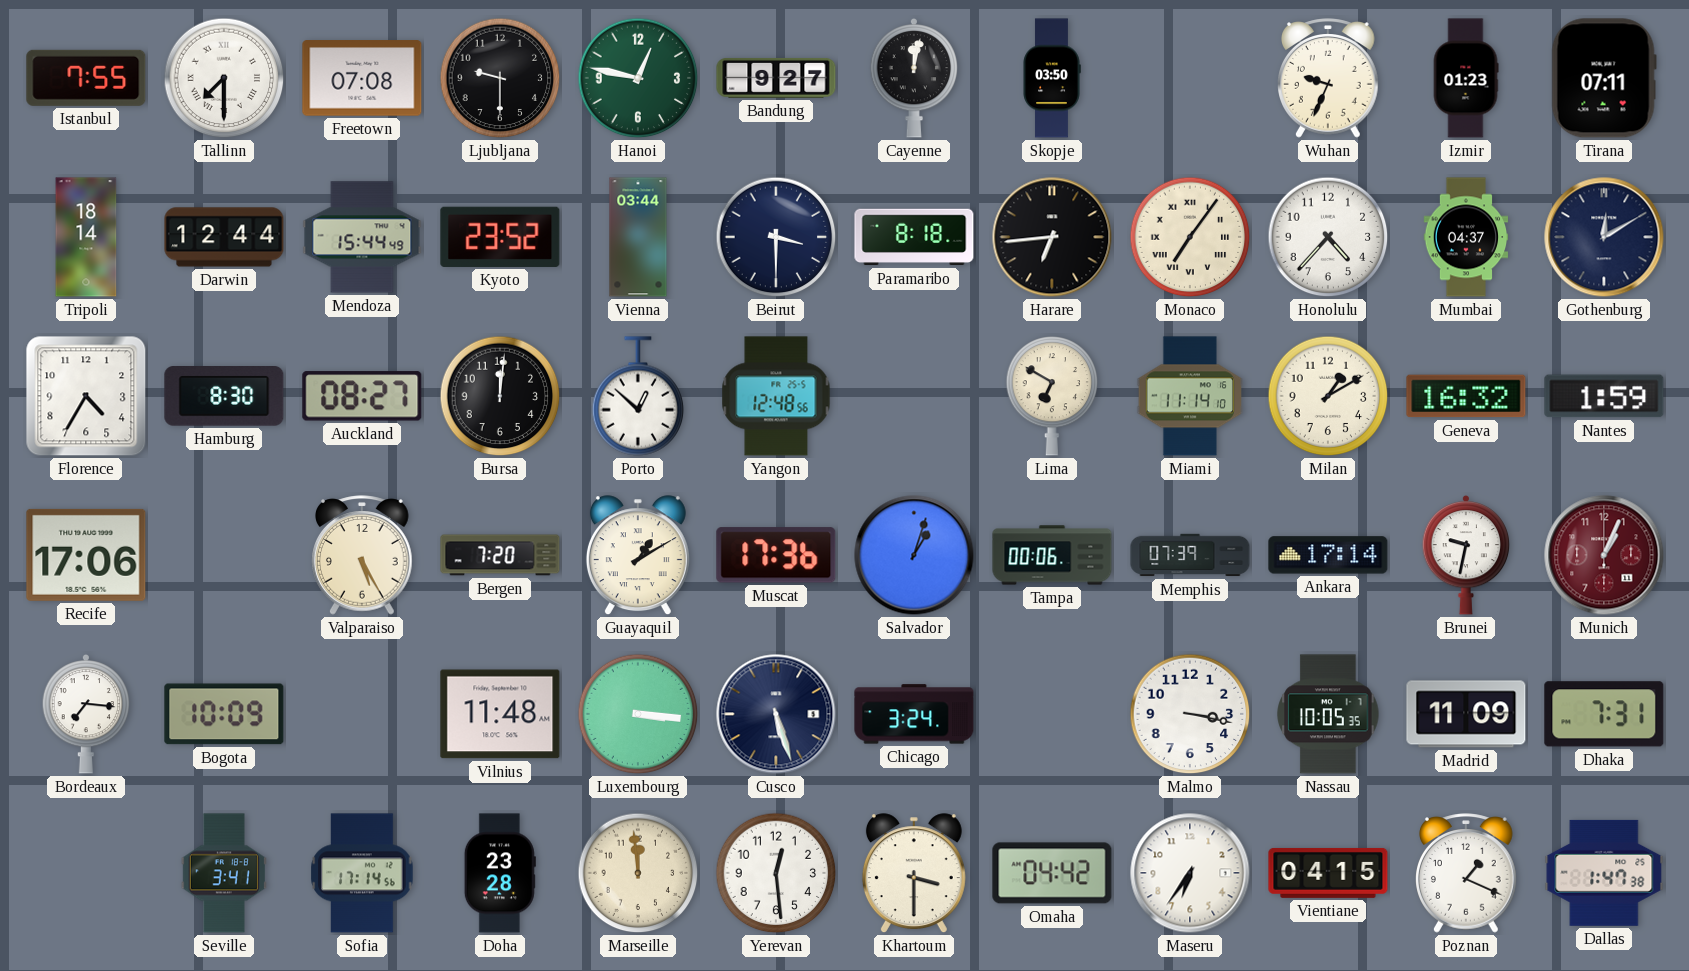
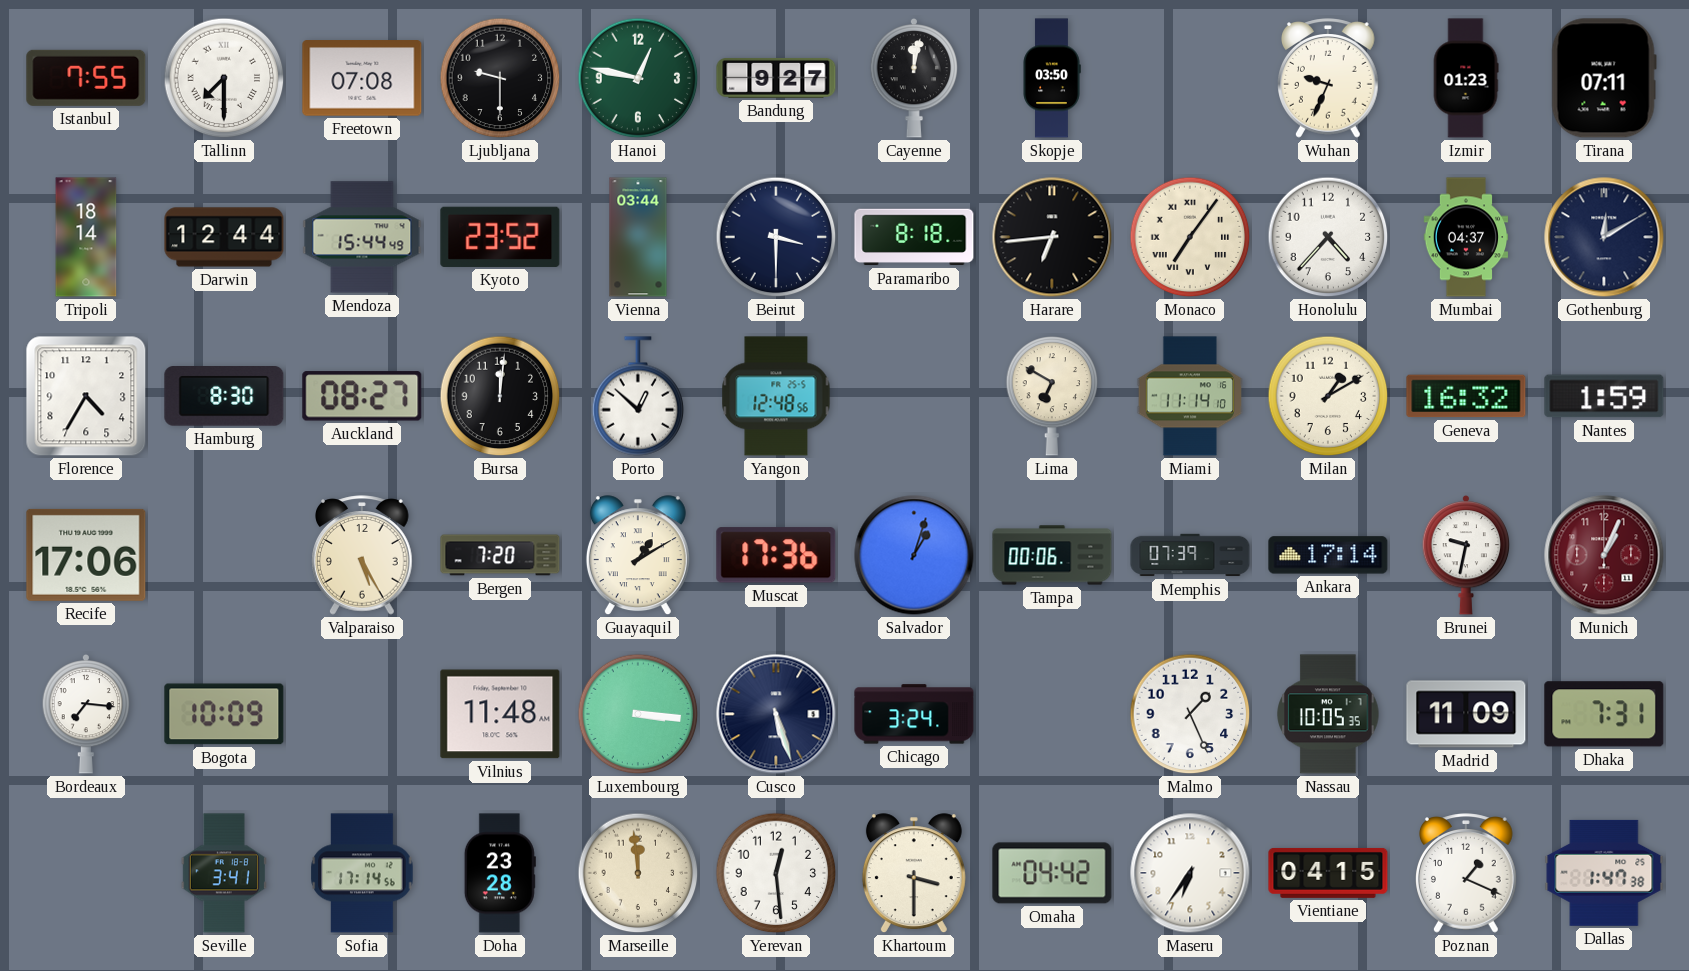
Malmo: 3:17 -> 1:26
